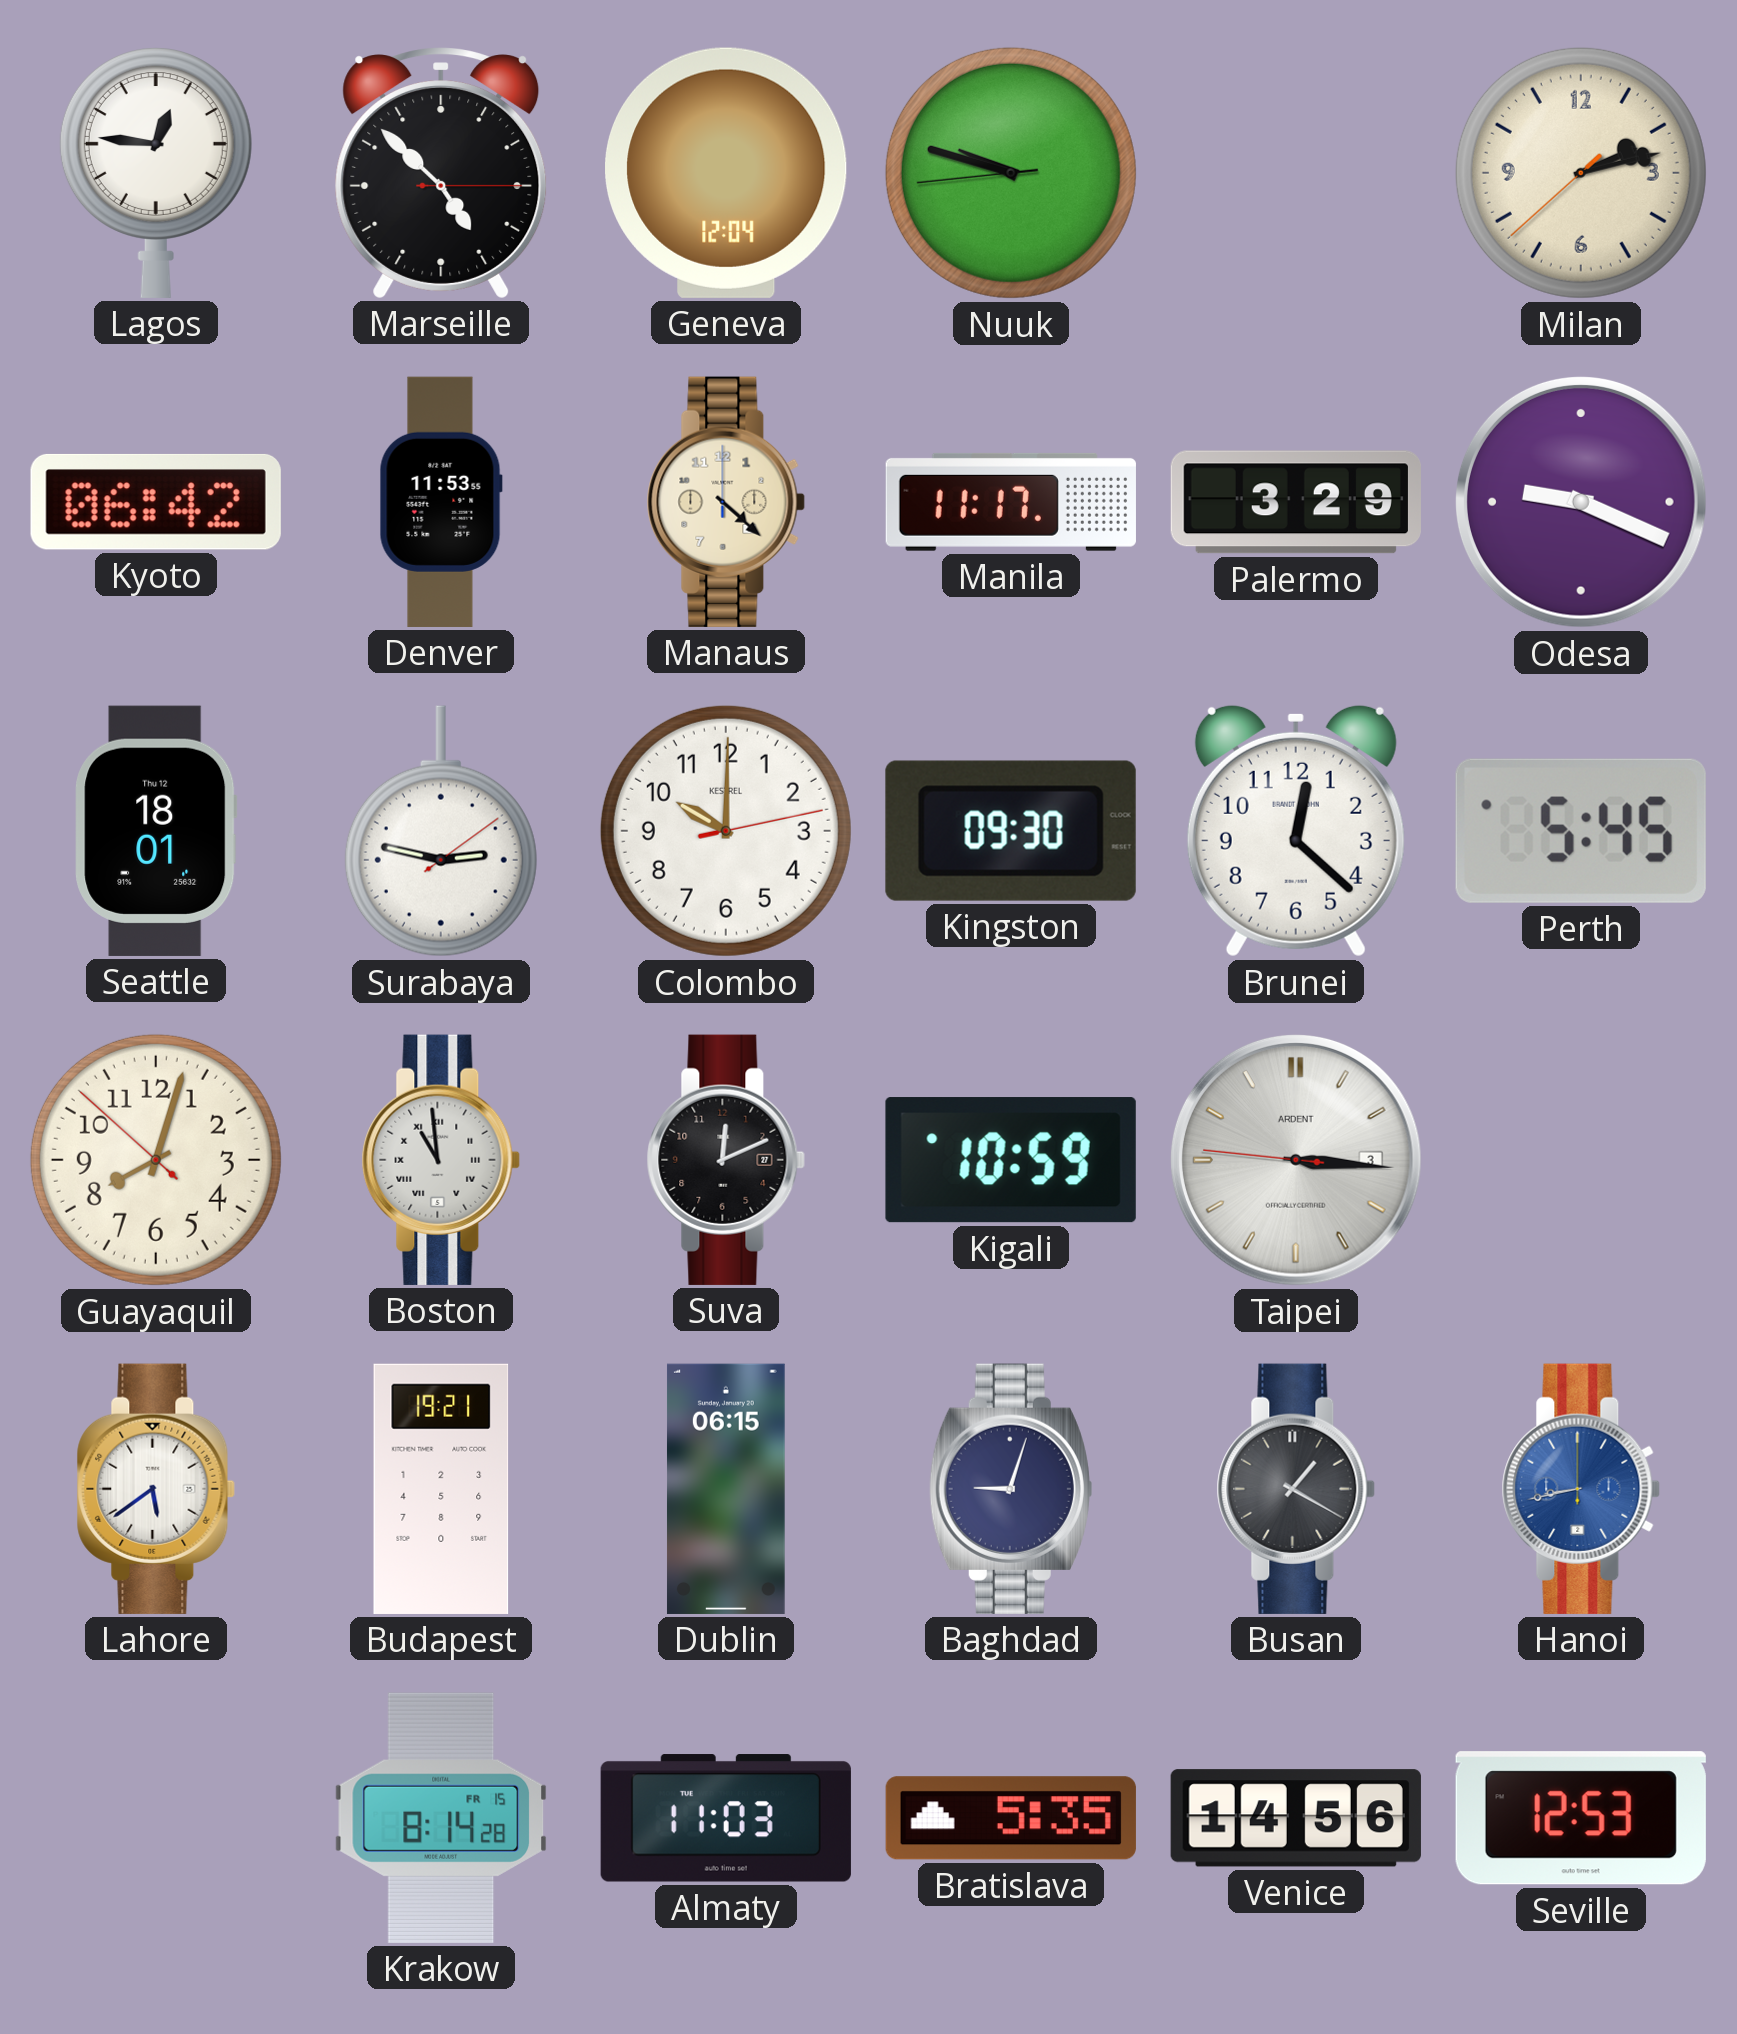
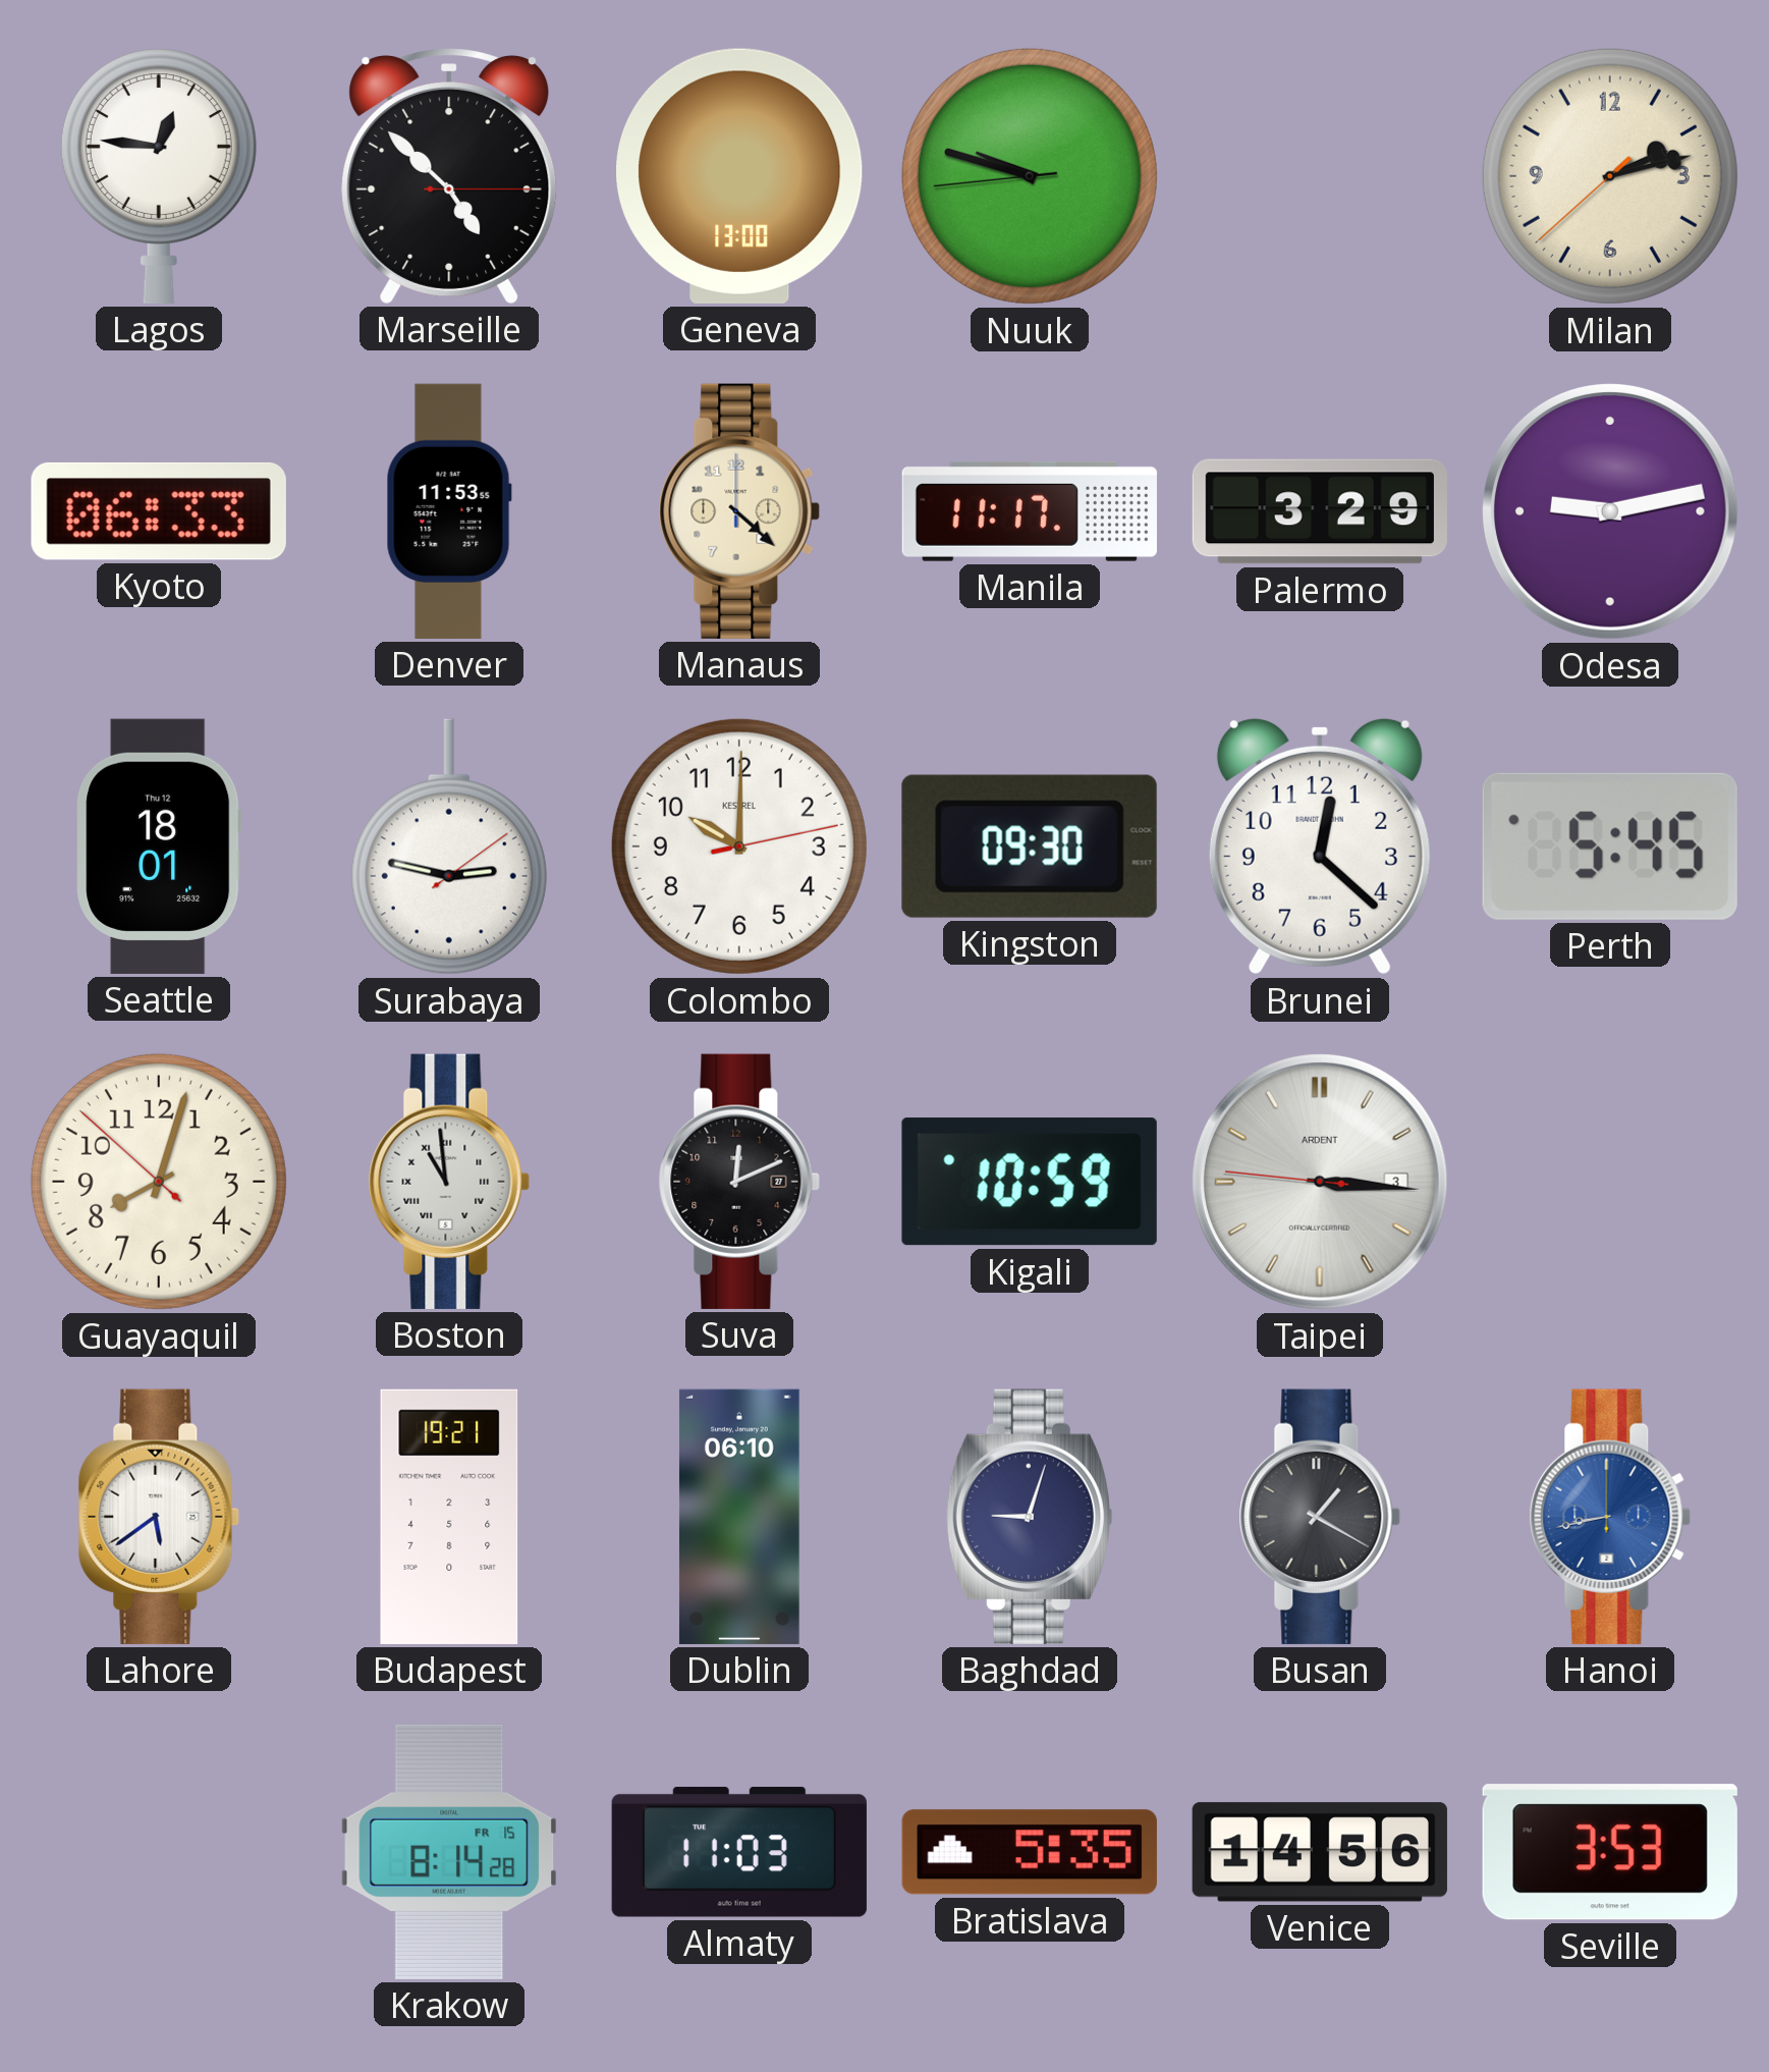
Geneva: 12:04 -> 13:00
Kyoto: 06:42 -> 06:33
Odesa: 9:19 -> 9:13
Dublin: 06:15 -> 06:10
Seville: 12:53 -> 3:53
